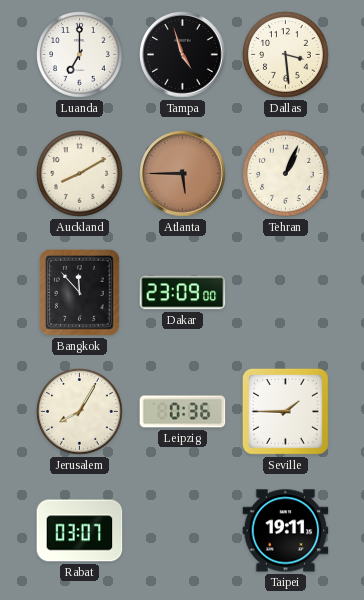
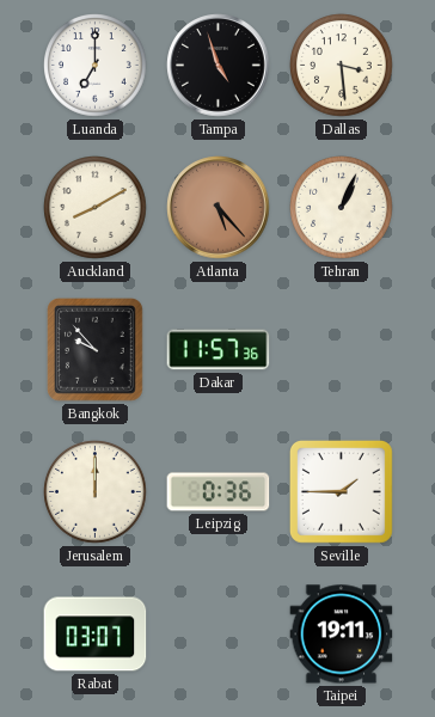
Atlanta: 5:45 -> 5:23
Bangkok: 11:53 -> 9:53
Dakar: 23:09 -> 11:57
Jerusalem: 8:05 -> 12:00
